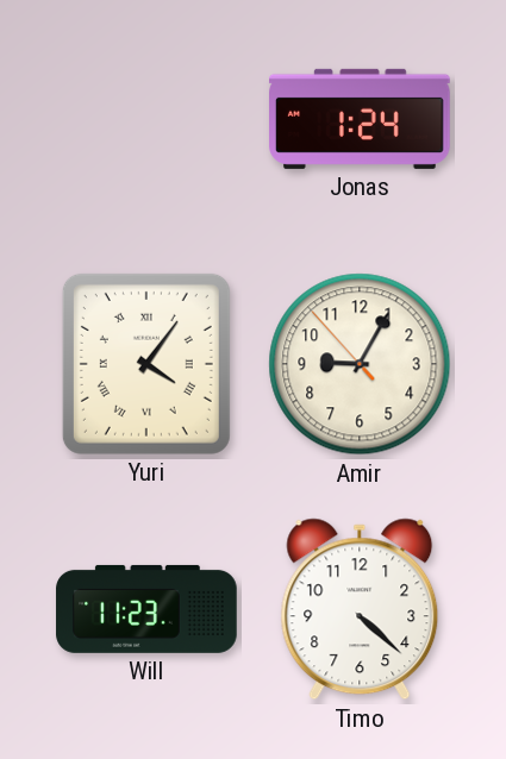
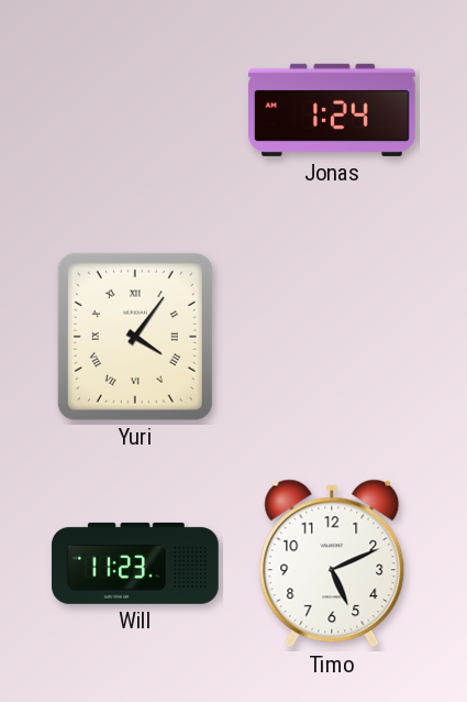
Amir: 9:04 -> none
Timo: 4:22 -> 5:11
